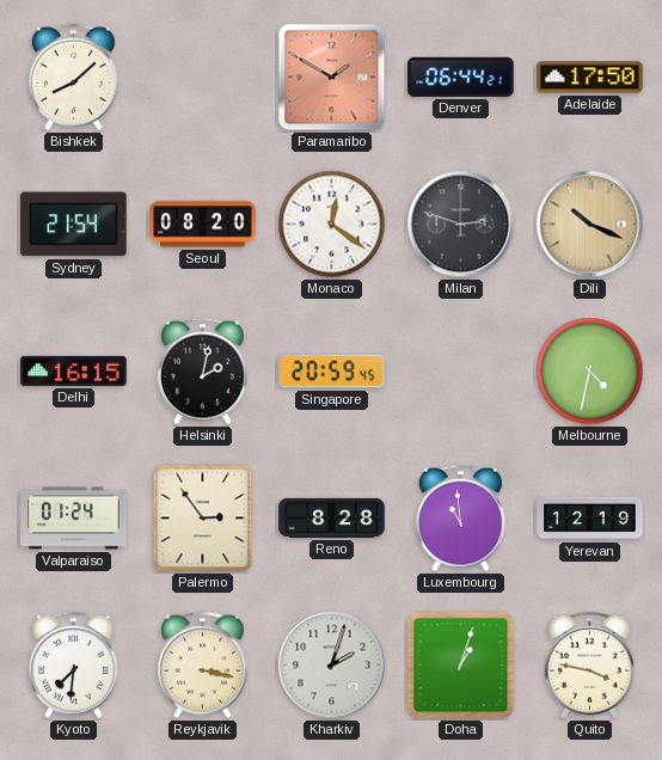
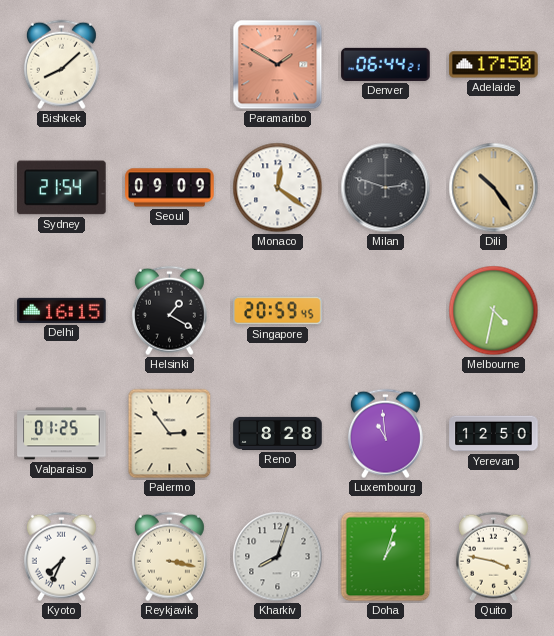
Seoul: 08:20 -> 09:09
Dili: 10:19 -> 10:24
Helsinki: 2:02 -> 1:20
Valparaiso: 01:24 -> 01:25
Yerevan: 12:19 -> 12:50
Kyoto: 7:31 -> 7:34
Kharkiv: 2:03 -> 8:03
